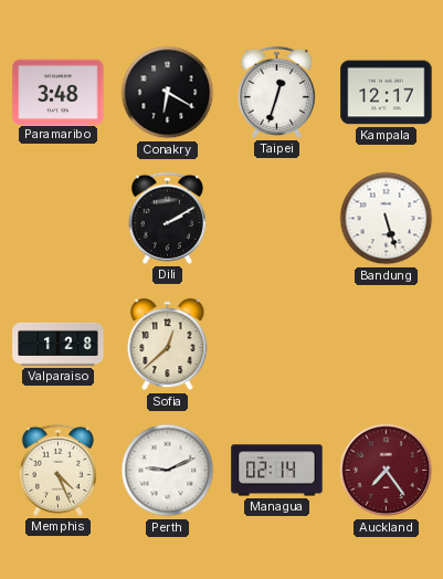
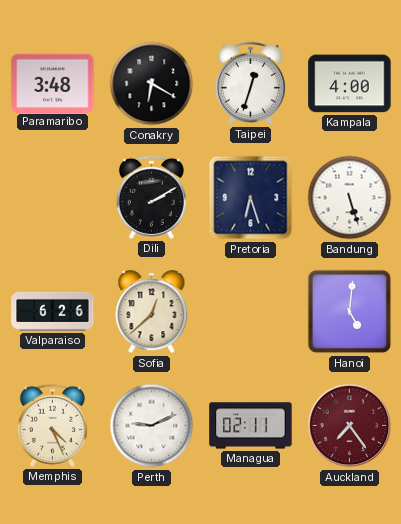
Kampala: 12:17 -> 4:00
Pretoria: none -> 6:27
Valparaiso: 1:28 -> 6:26
Hanoi: none -> 5:01
Managua: 02:14 -> 02:11
